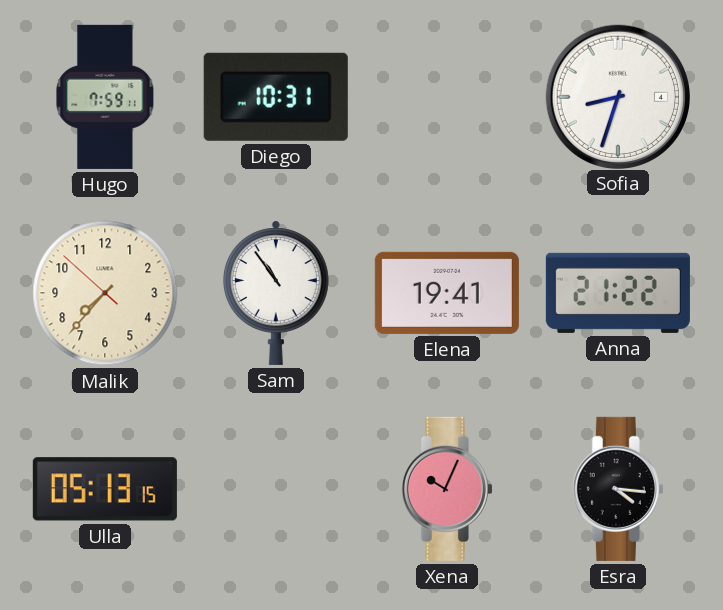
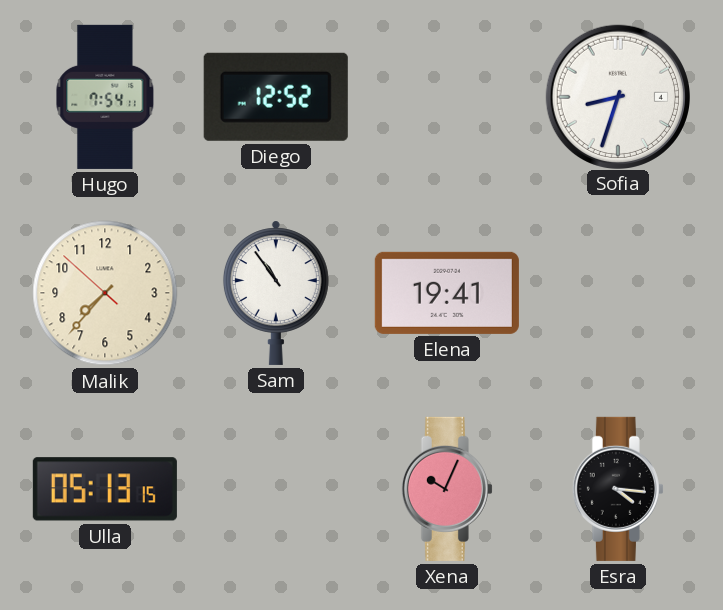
Hugo: 7:59 -> 7:54
Diego: 10:31 -> 12:52
Anna: 21:22 -> none
